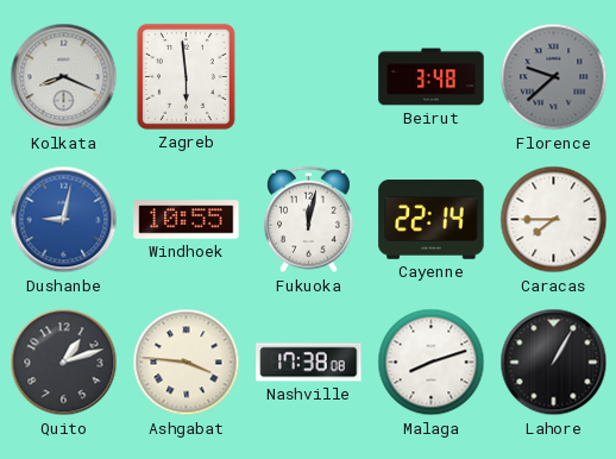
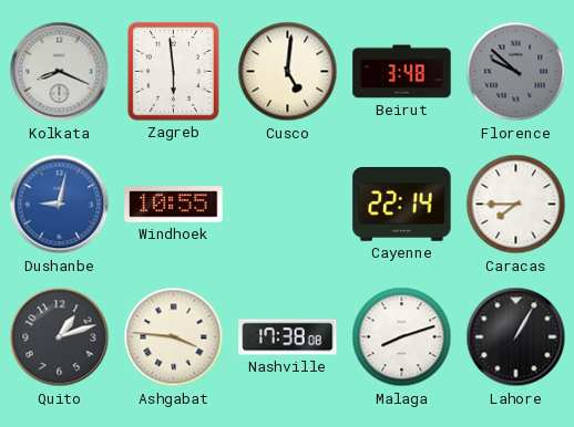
Cusco: none -> 5:01
Florence: 9:38 -> 9:52
Fukuoka: 12:02 -> none
